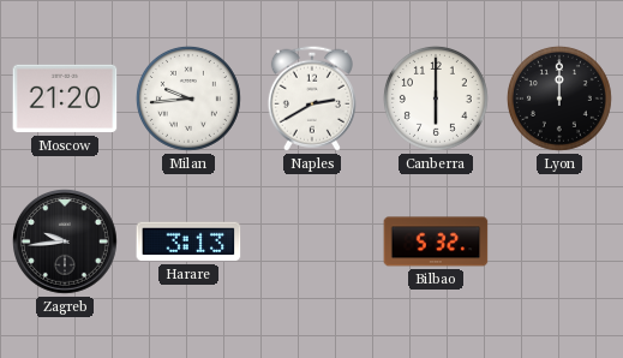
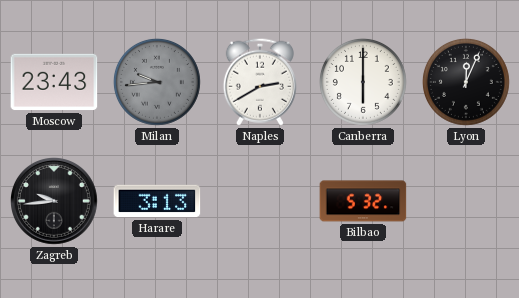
Moscow: 21:20 -> 23:43
Milan dial: white -> grey
Lyon: 12:00 -> 12:04
